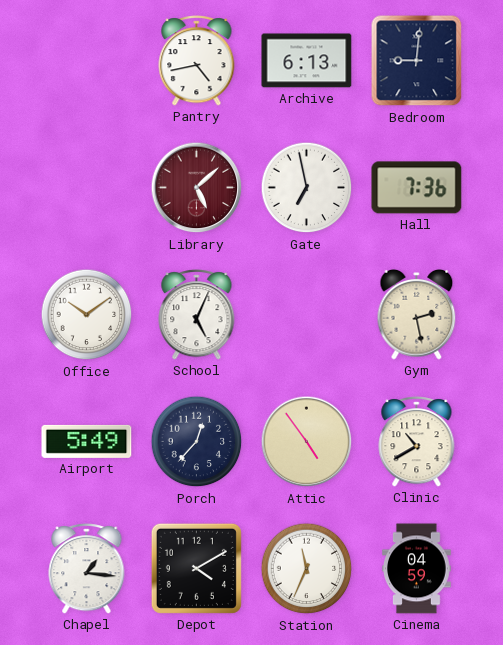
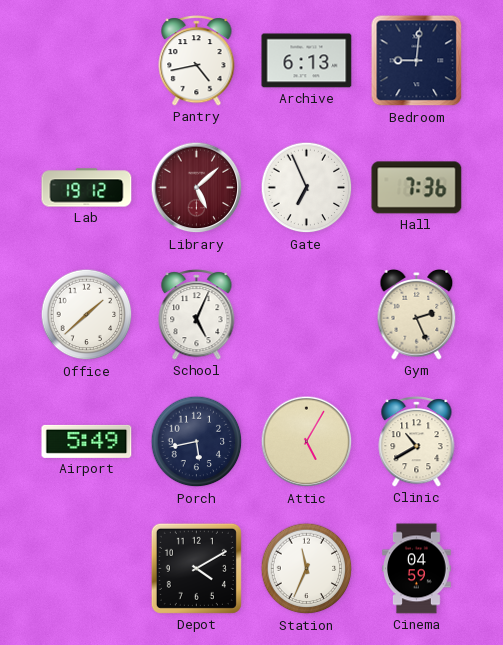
Lab: none -> 19:12
Gate: 6:58 -> 6:56
Office: 10:09 -> 1:38
Gym: 2:28 -> 2:26
Porch: 12:37 -> 5:43
Attic: 4:54 -> 5:05
Chapel: 1:16 -> none
